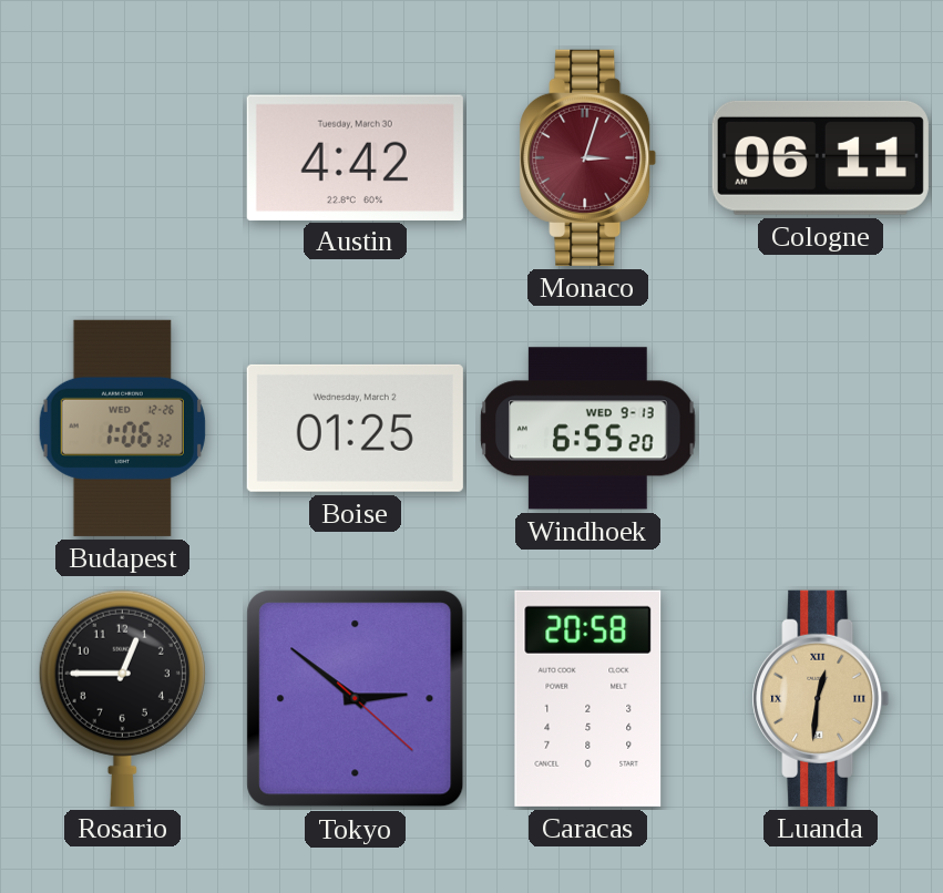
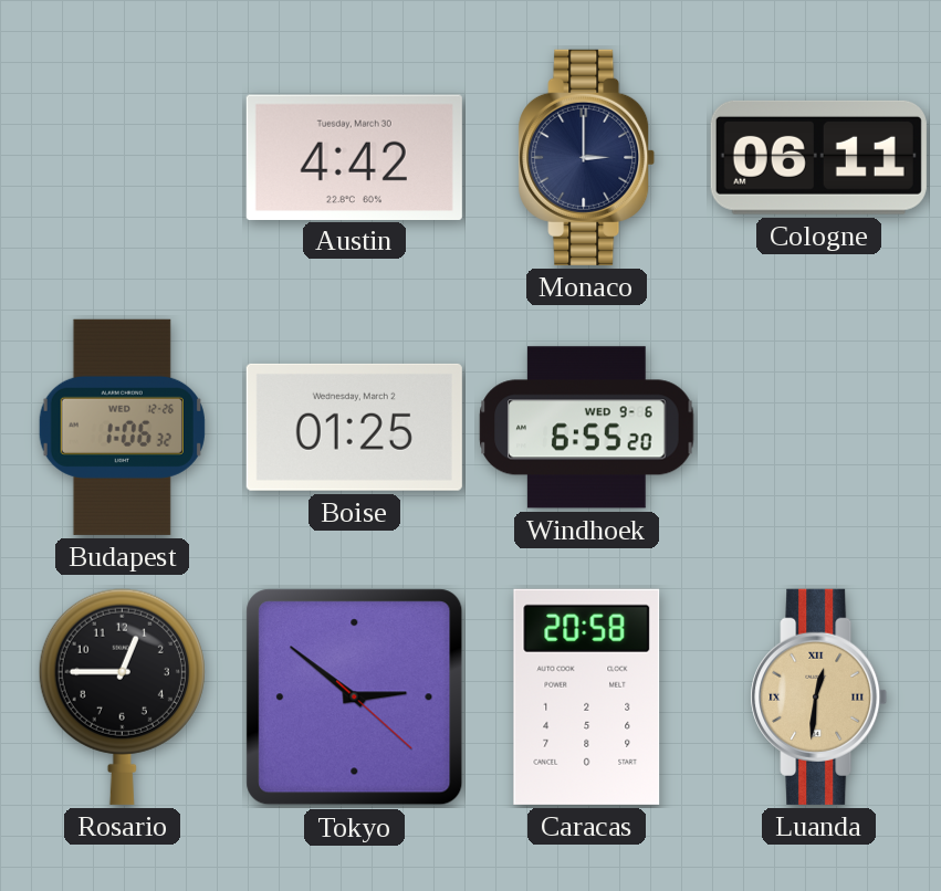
Monaco: 3:03 -> 3:00
Monaco dial: burgundy -> navy
Windhoek date: WED 9-13 -> WED 9-6
